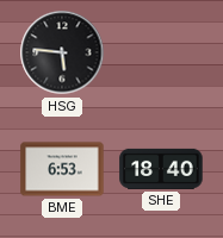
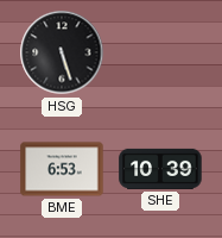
HSG: 5:46 -> 5:27
SHE: 18:40 -> 10:39
